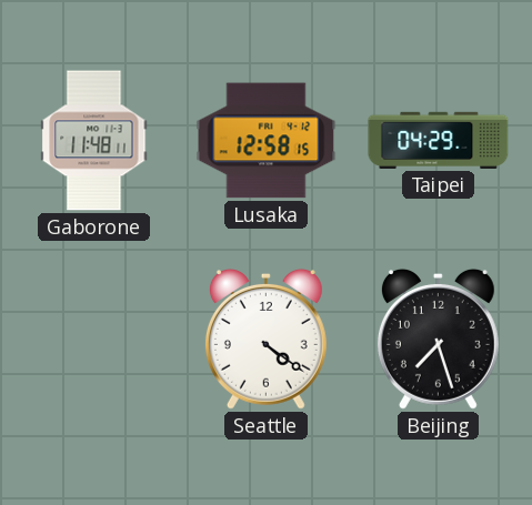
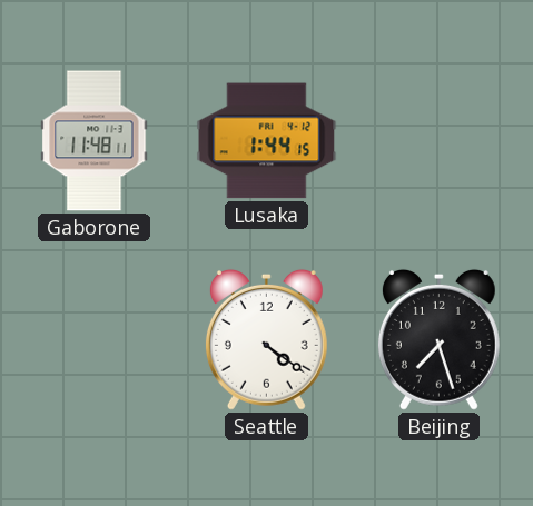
Lusaka: 12:58 -> 1:44
Taipei: 04:29 -> none
